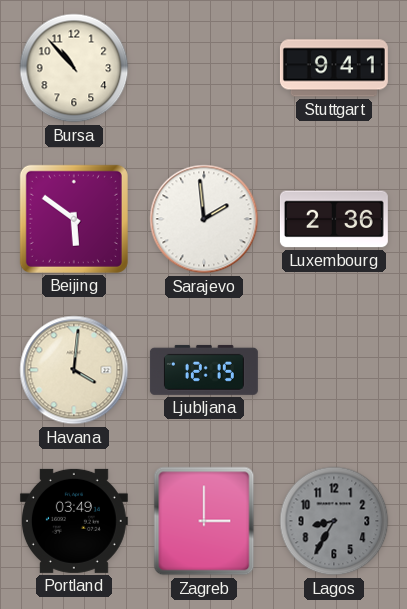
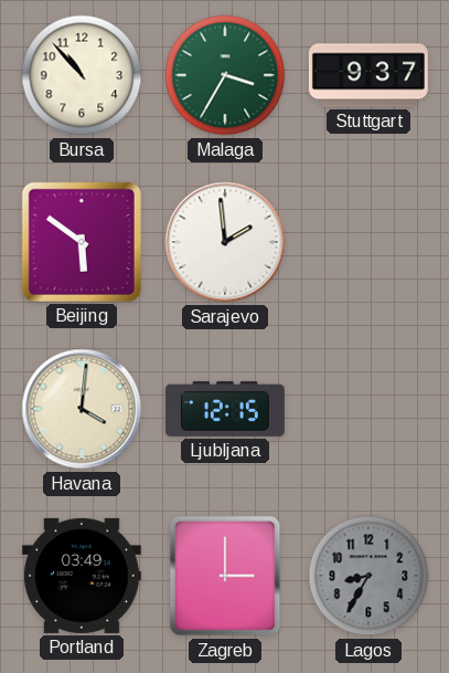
Malaga: none -> 3:35
Stuttgart: 9:41 -> 9:37
Luxembourg: 2:36 -> none
